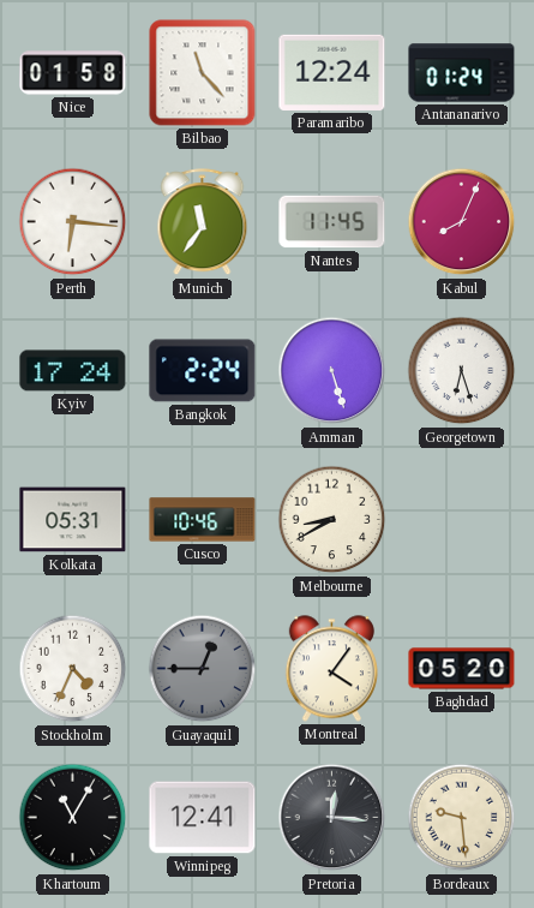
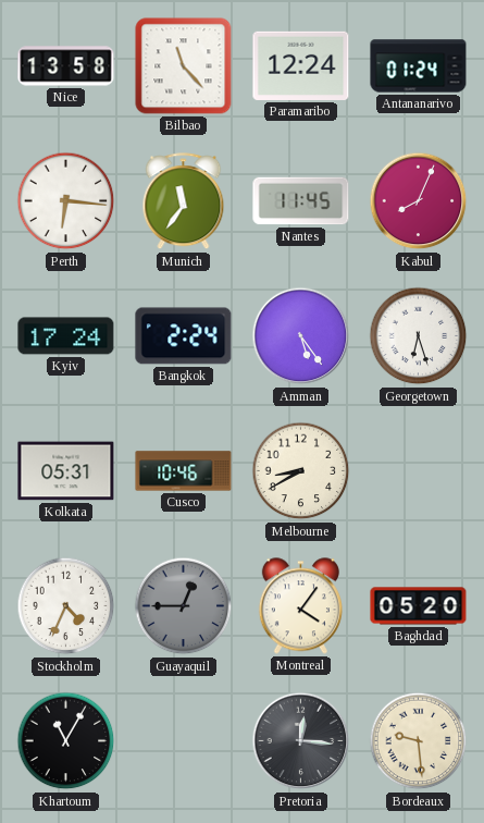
Nice: 01:58 -> 13:58
Amman: 5:27 -> 5:24
Winnipeg: 12:41 -> none
